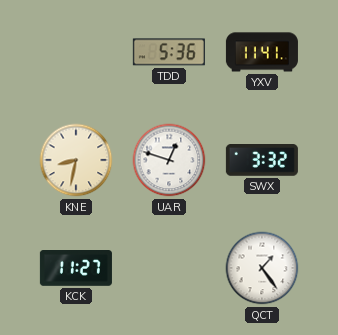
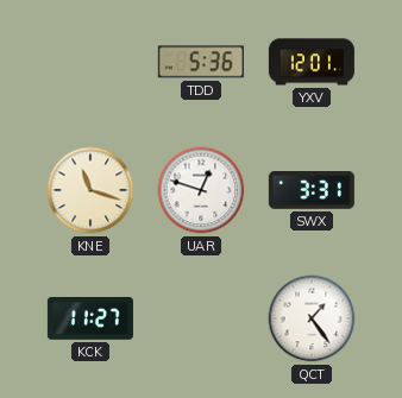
YXV: 11:41 -> 12:01
KNE: 8:32 -> 11:18
SWX: 3:32 -> 3:31
